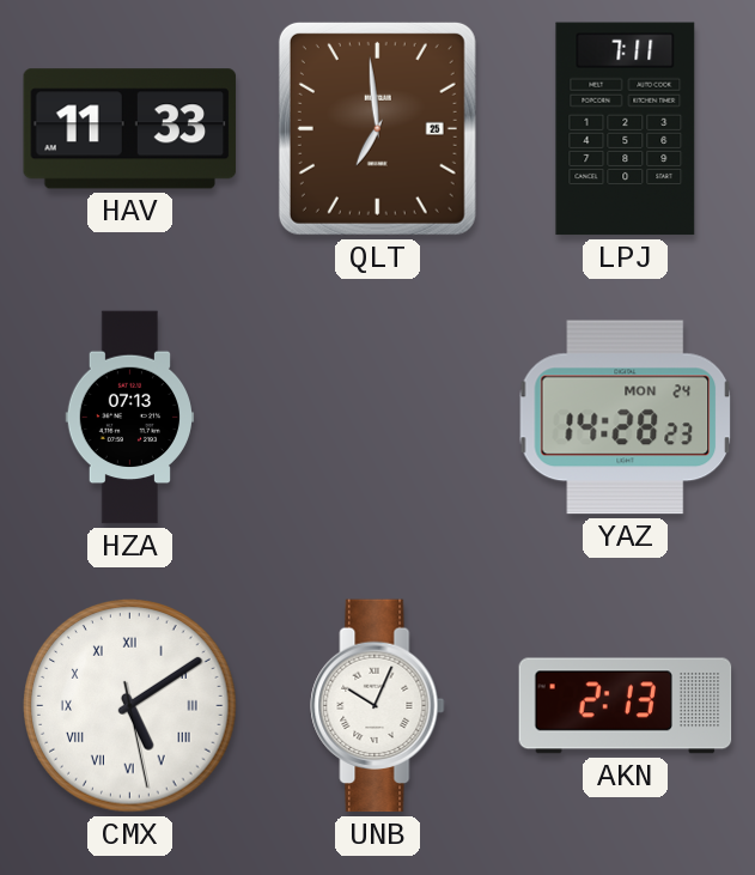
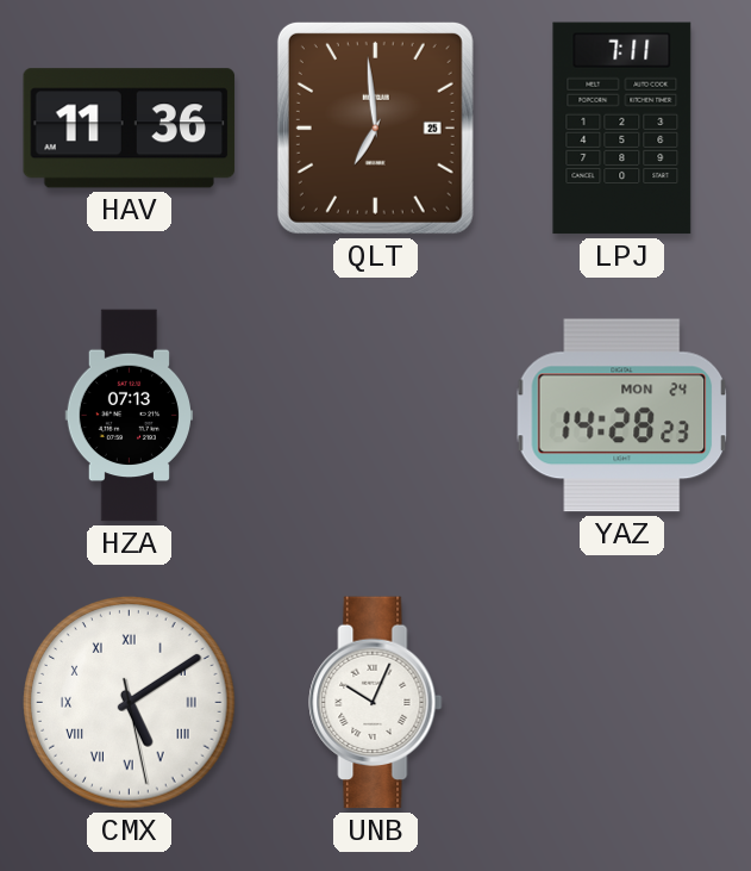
HAV: 11:33 -> 11:36
AKN: 2:13 -> none
